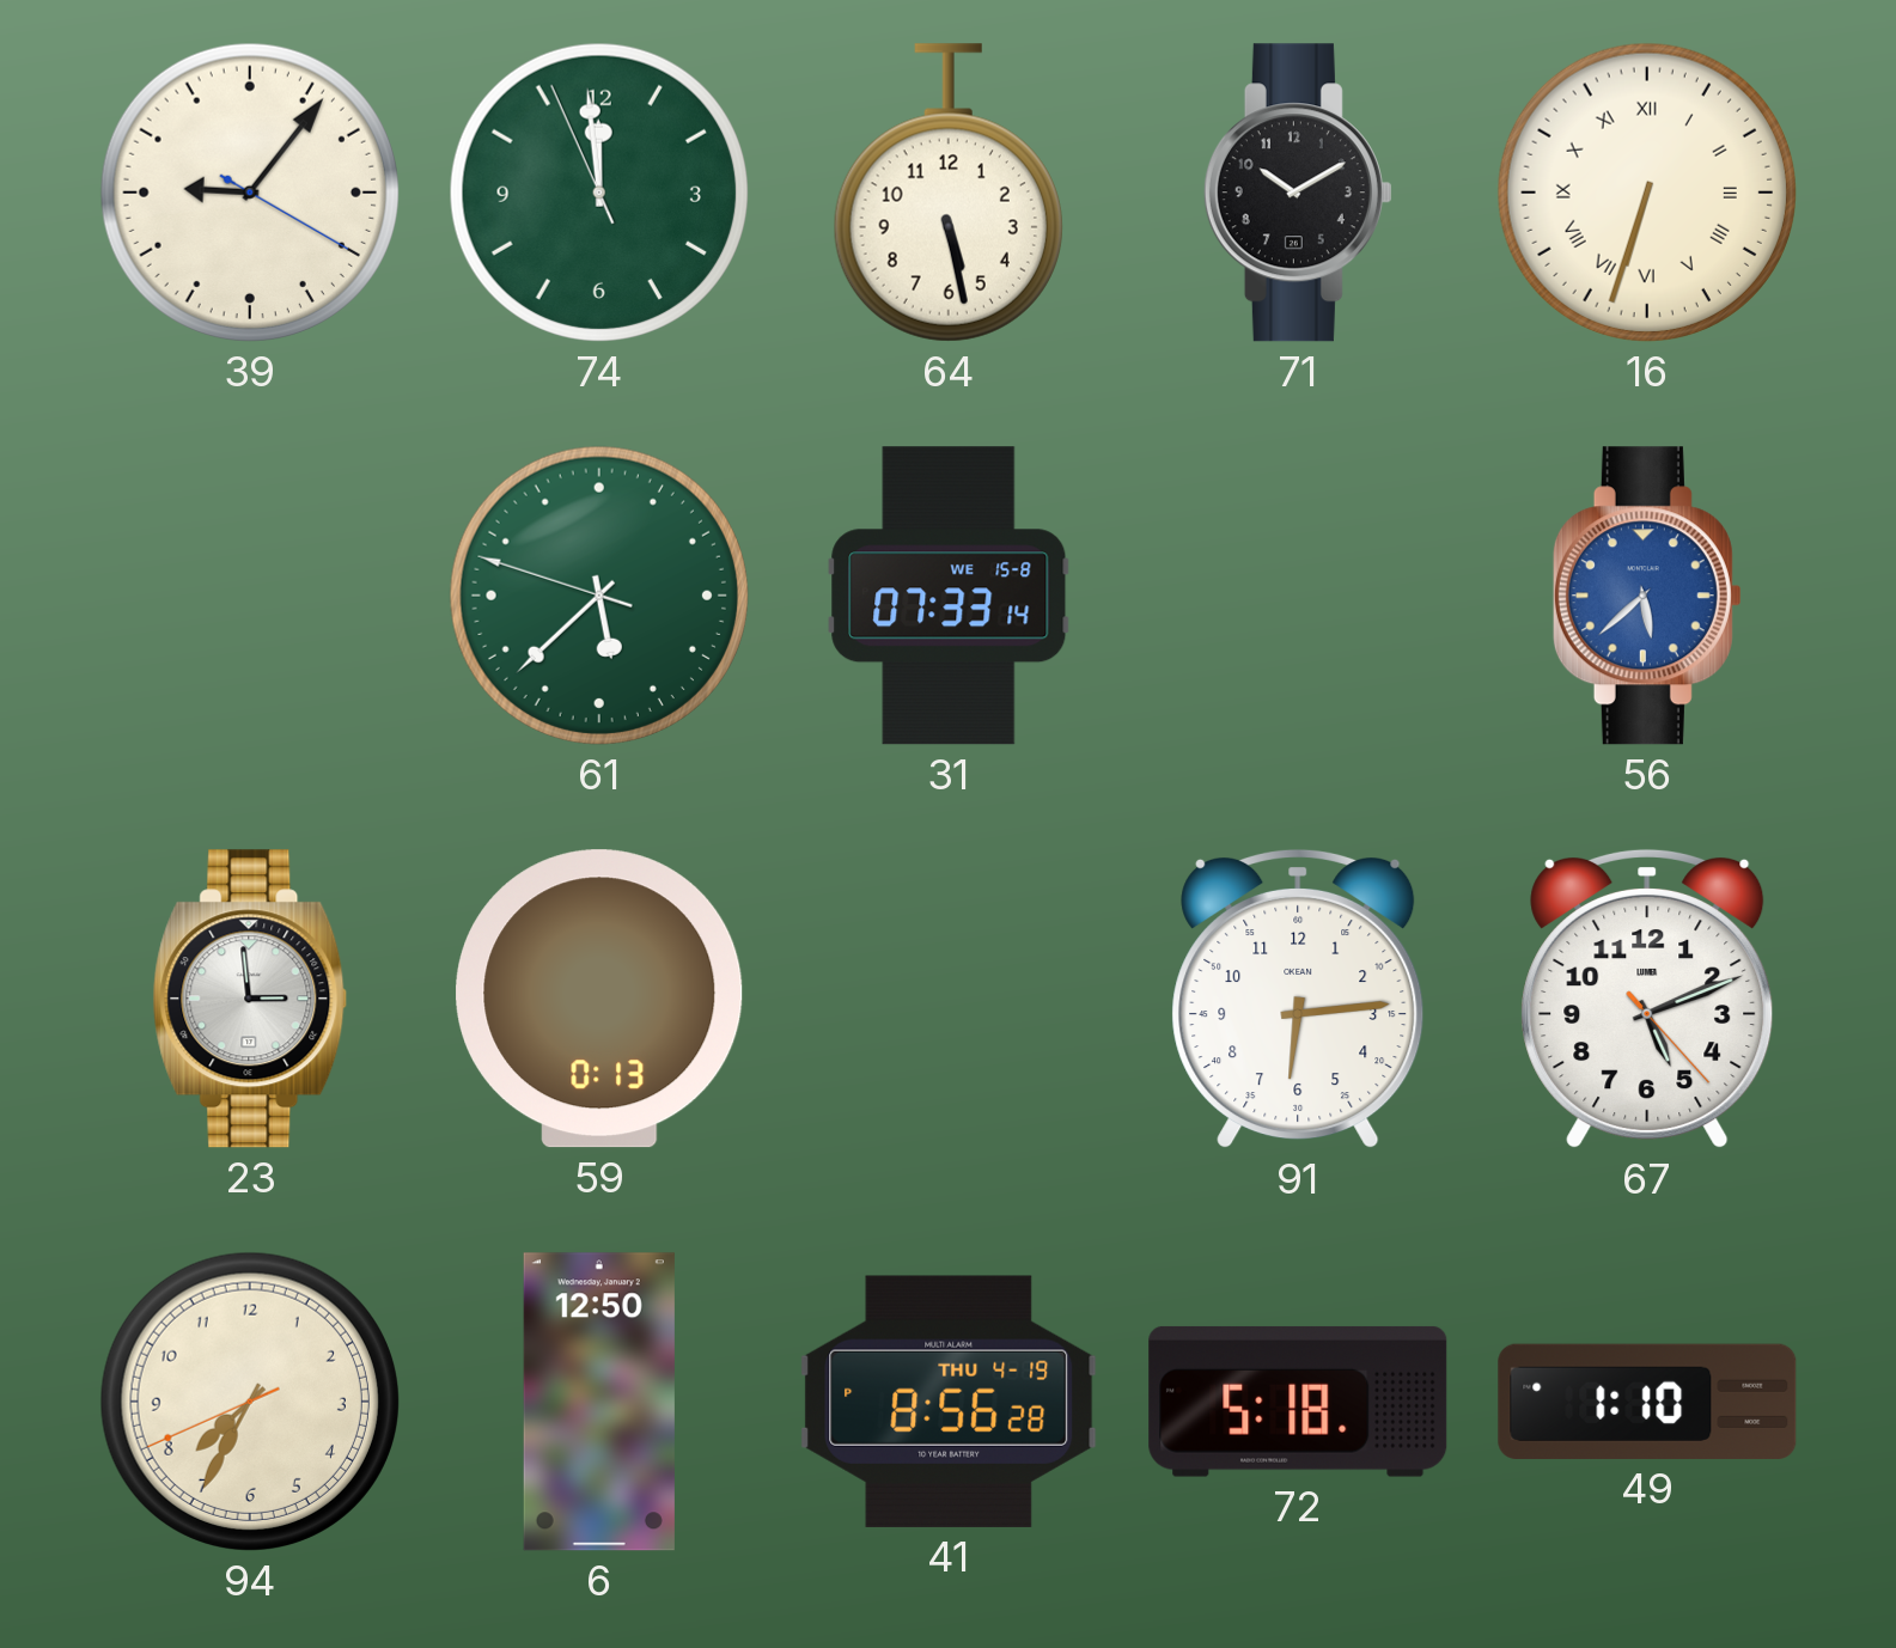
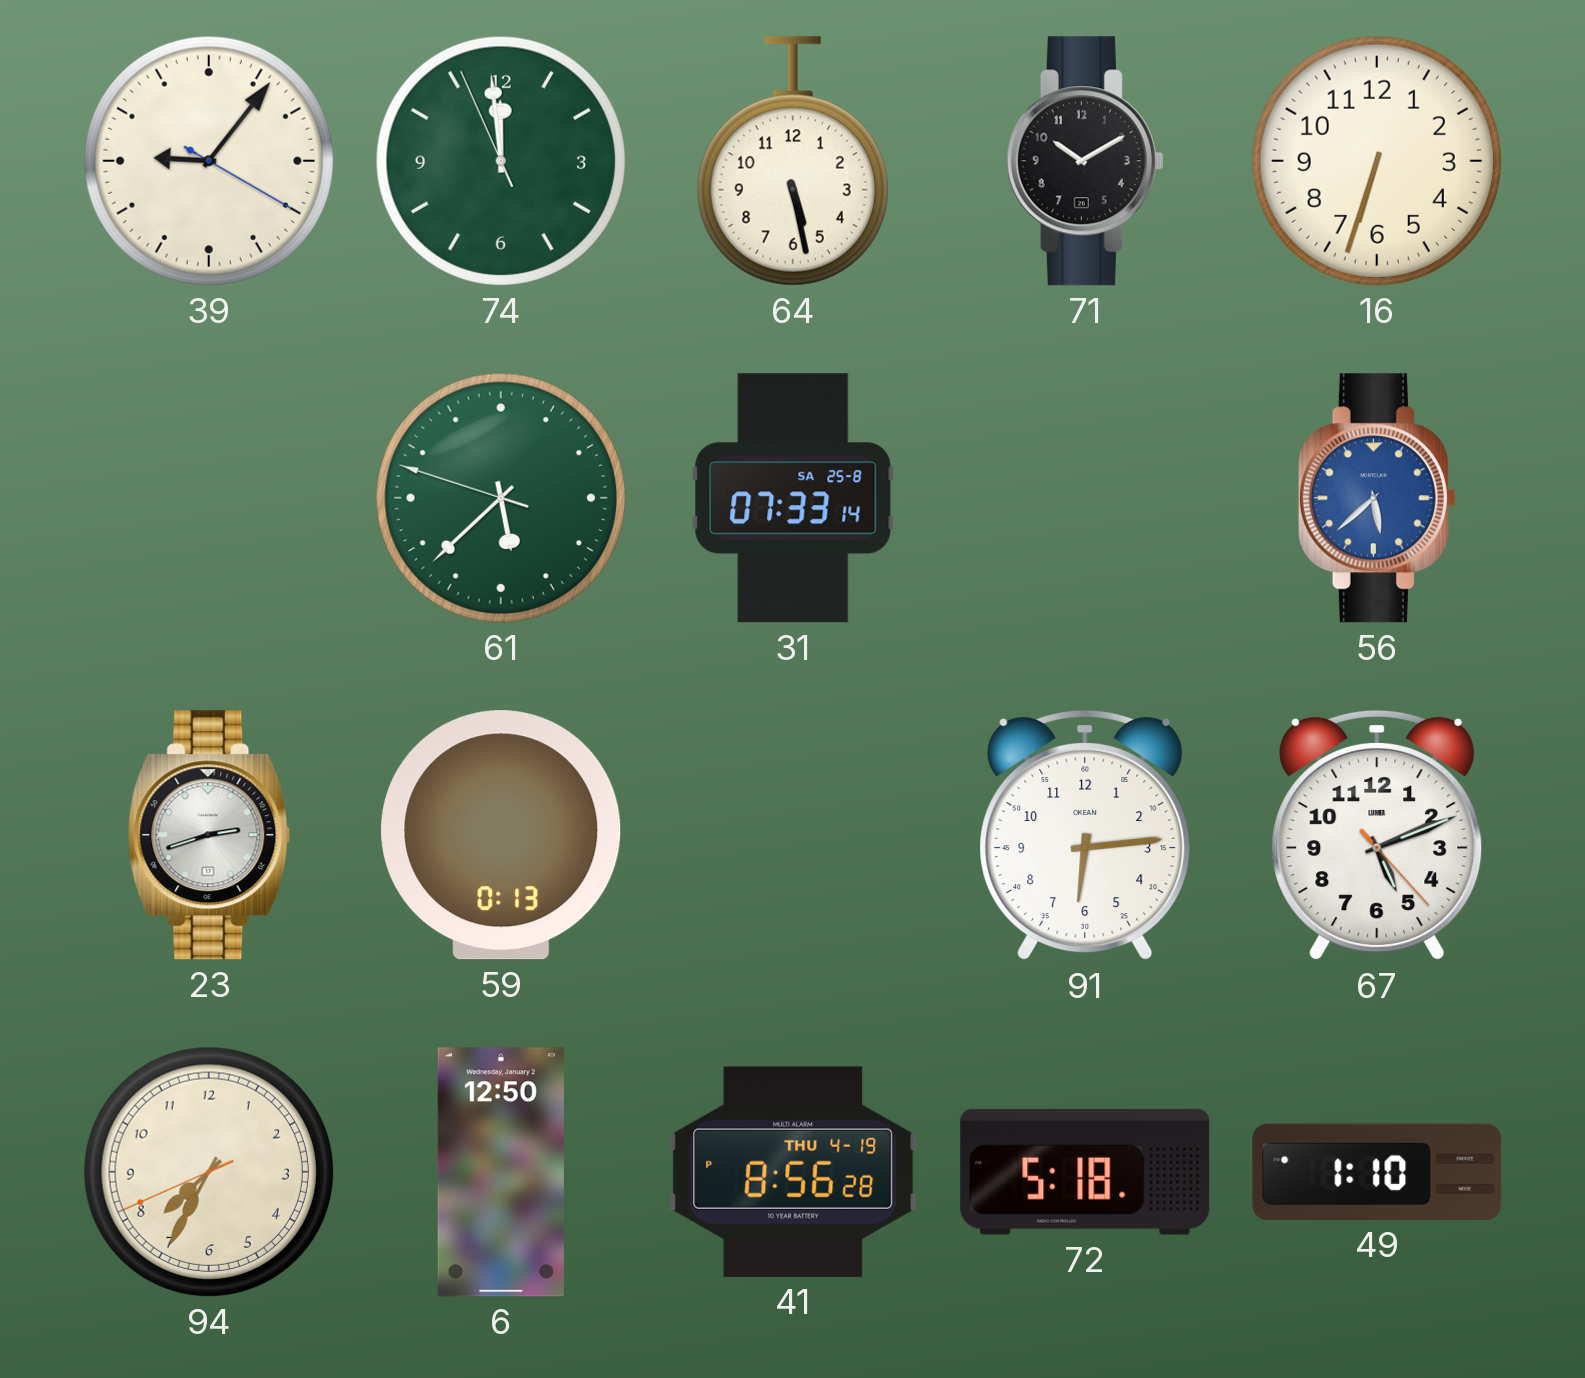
16 numerals: Roman -> Arabic
31 date: WE 15-8 -> SA 25-8
23: 2:59 -> 2:42
